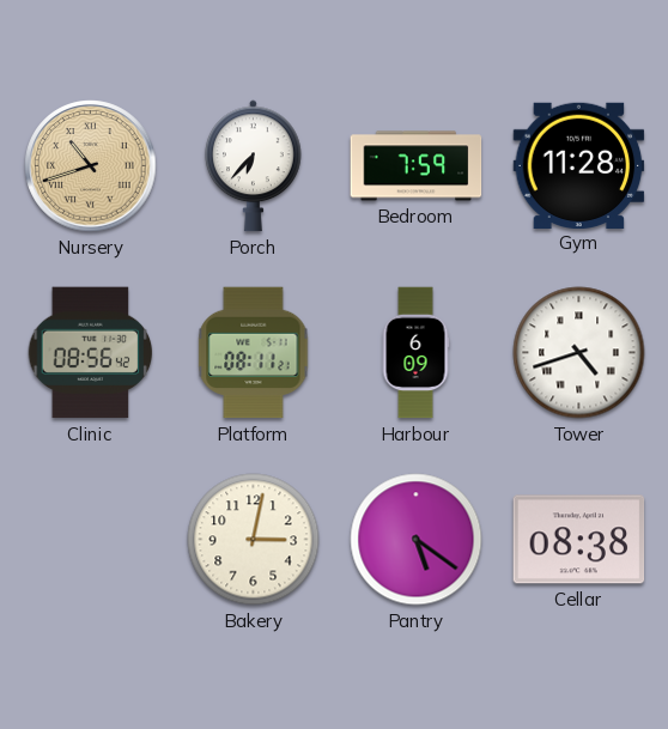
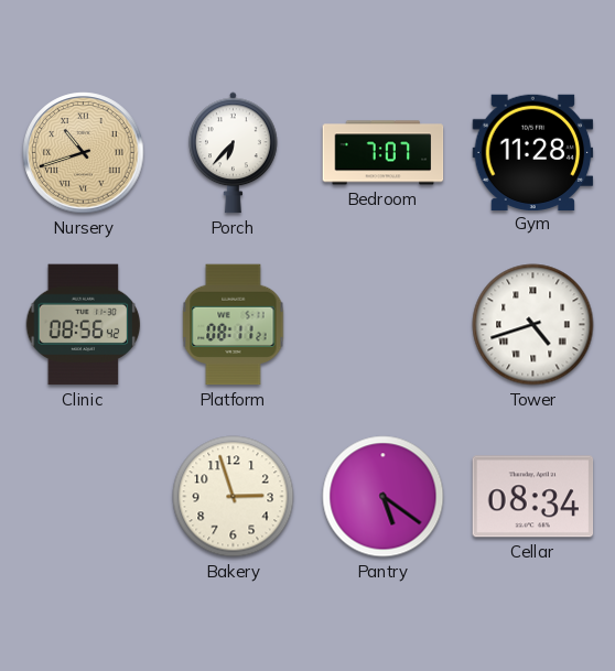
Bedroom: 7:59 -> 7:07
Harbour: 6:09 -> none
Bakery: 3:02 -> 2:57
Cellar: 08:38 -> 08:34
